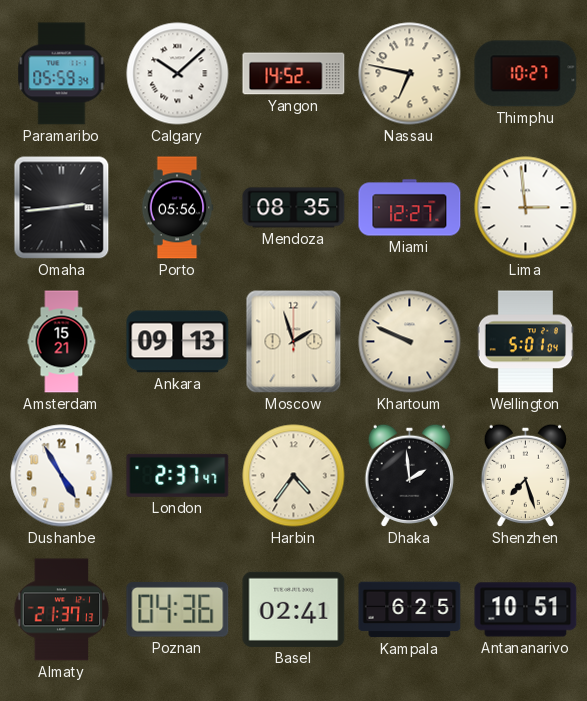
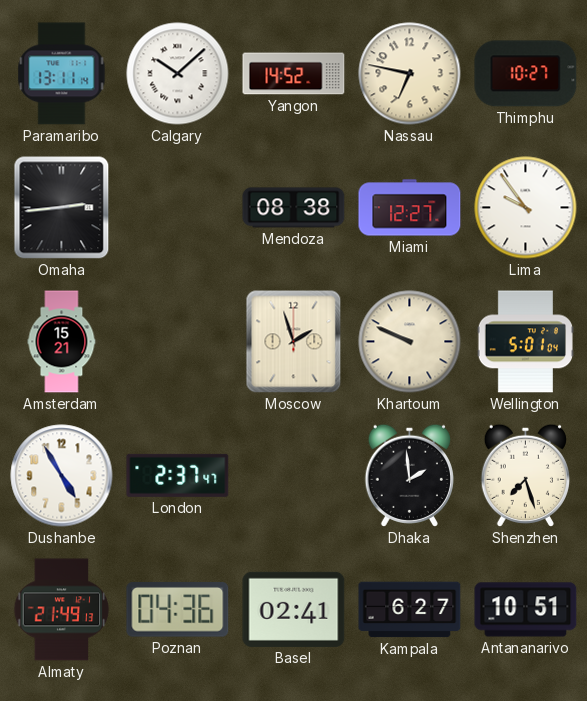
Paramaribo: 05:59 -> 13:11
Porto: 05:56 -> none
Mendoza: 08:35 -> 08:38
Lima: 2:59 -> 9:54
Ankara: 09:13 -> none
Harbin: 4:36 -> none
Almaty: 21:37 -> 21:49
Kampala: 6:25 -> 6:27
